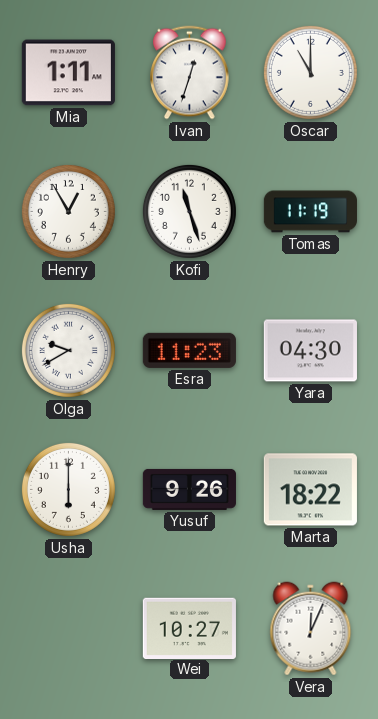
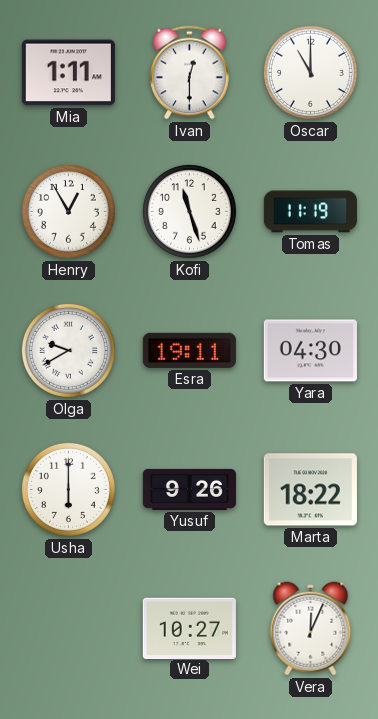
Ivan: 12:33 -> 12:30
Esra: 11:23 -> 19:11
